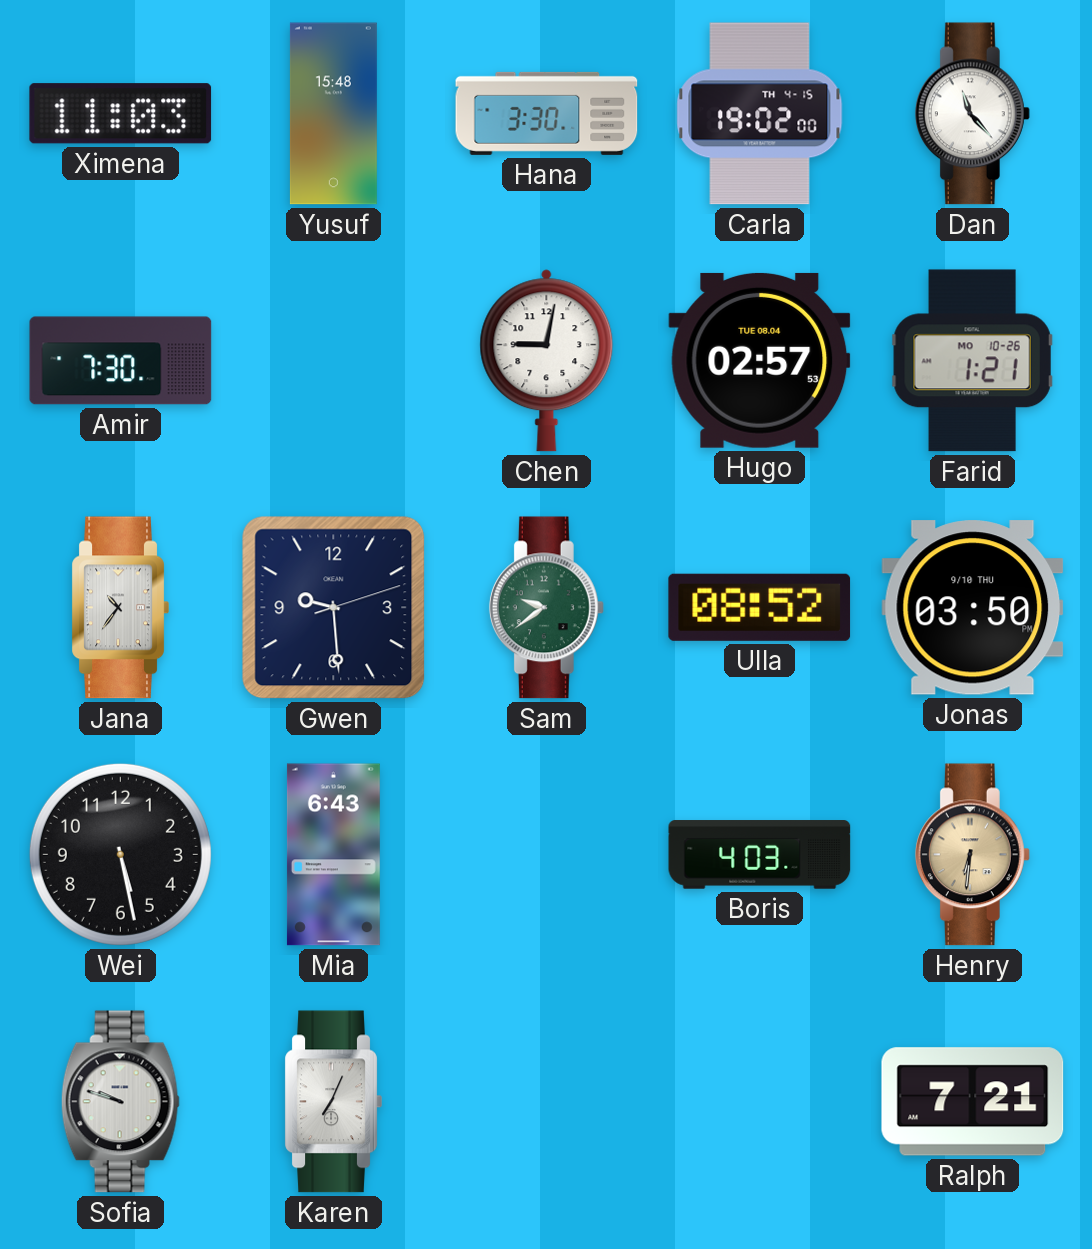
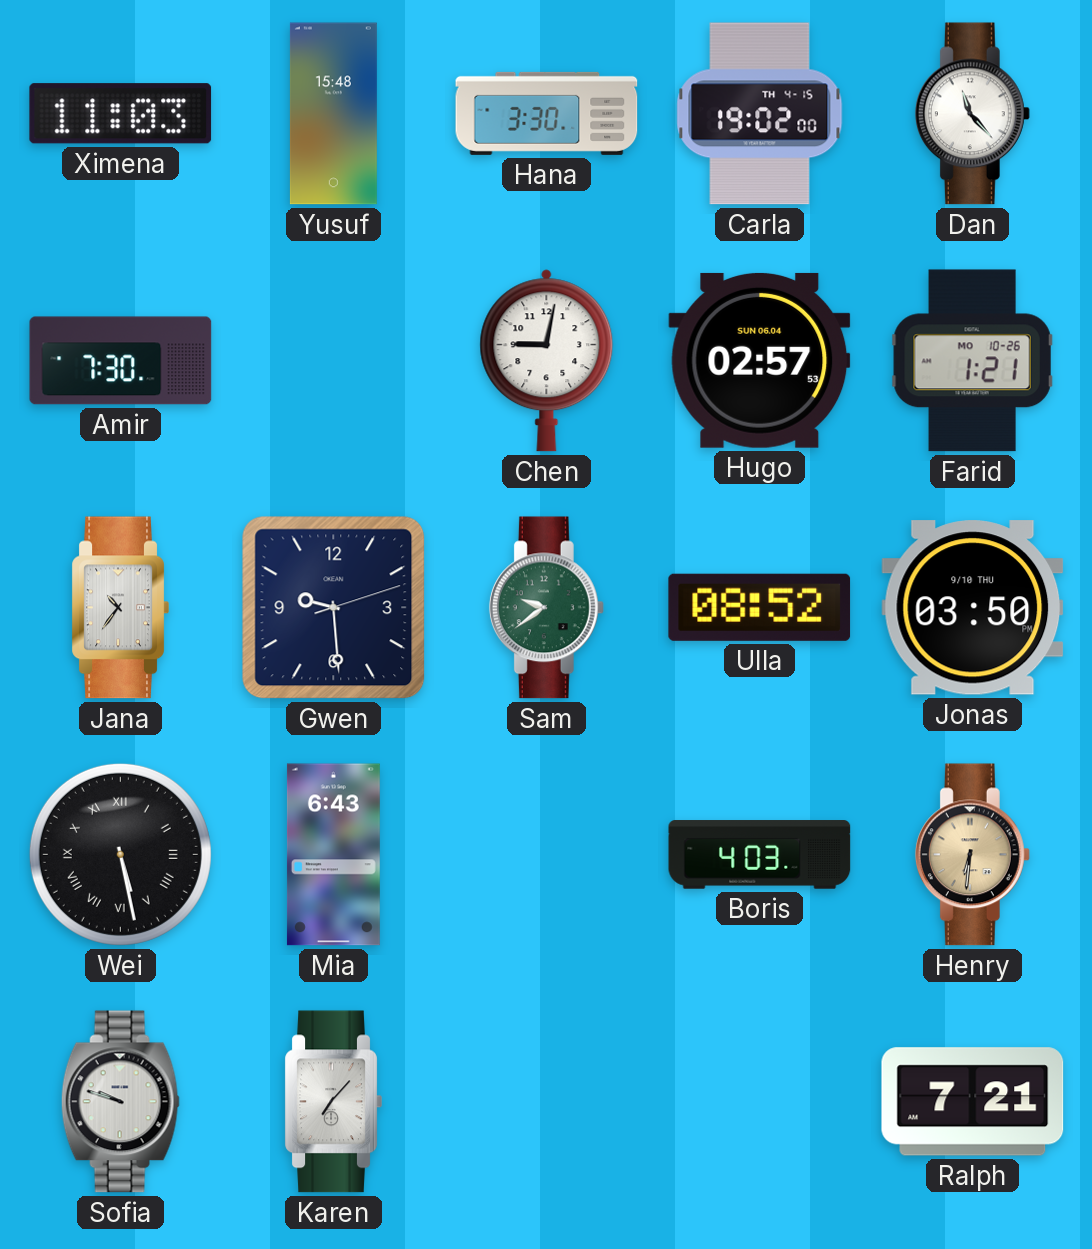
Hugo date: TUE 08.04 -> SUN 06.04
Wei numerals: Arabic -> Roman
Karen: 7:04 -> 7:07
